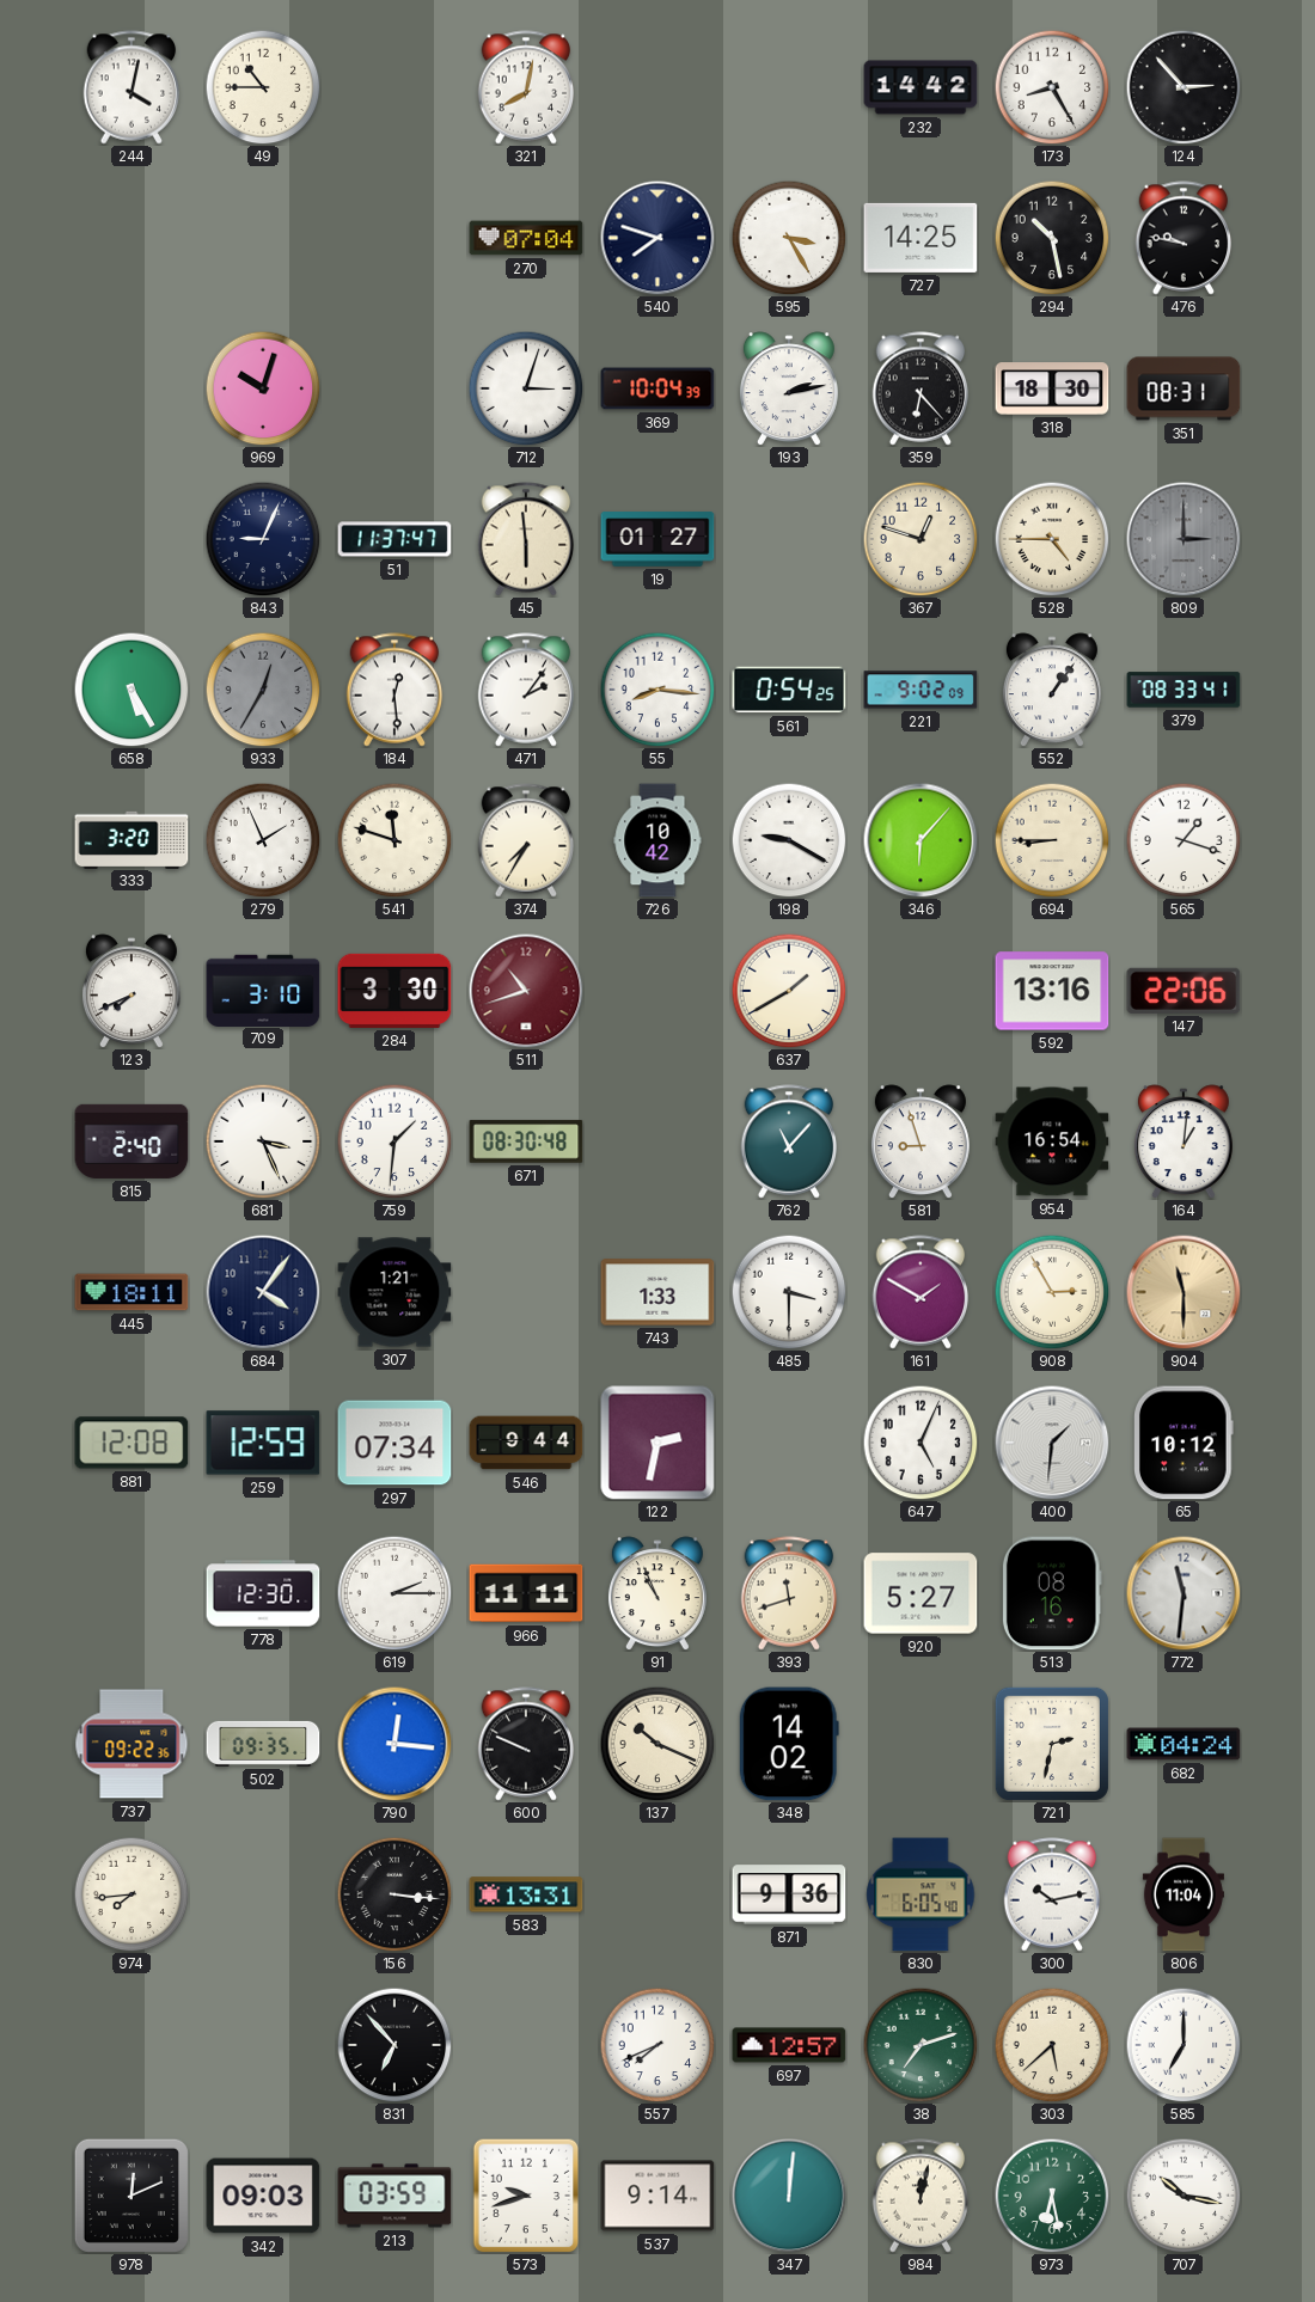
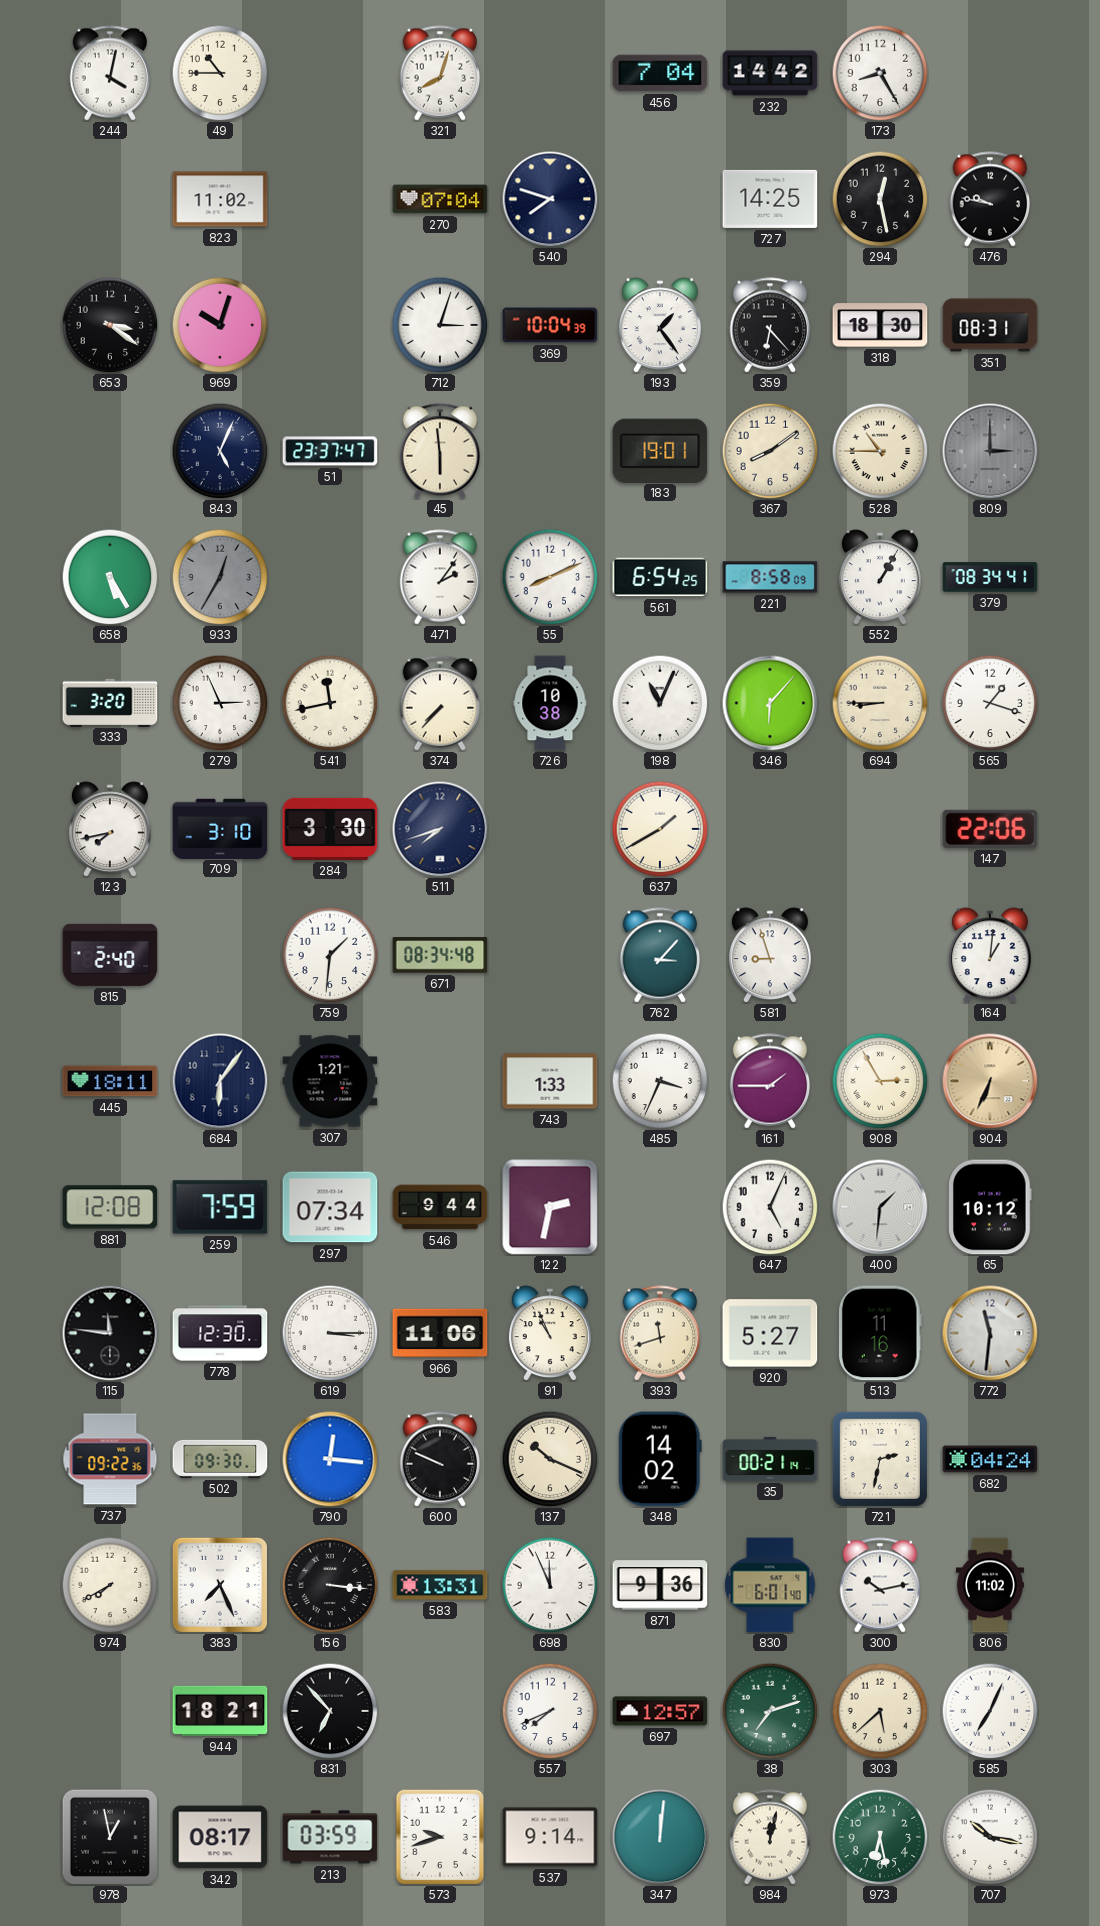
321: 8:02 -> 8:03
456: none -> 7:04
124: 2:53 -> none
823: none -> 11:02
595: 3:25 -> none
294: 10:28 -> 12:28
653: none -> 3:21
193: 2:13 -> 1:24
843: 9:04 -> 5:04
51: 11:37 -> 23:37
19: 01:27 -> none
183: none -> 19:01
367: 12:48 -> 8:09
528: 4:45 -> 10:45
184: 12:29 -> none
55: 8:16 -> 8:11
561: 0:54 -> 6:54
221: 9:02 -> 8:58
552: 1:06 -> 1:05
379: 08:33 -> 08:34
279: 1:56 -> 2:56
541: 11:48 -> 11:43
374: 7:35 -> 7:37
726: 10:42 -> 10:38
198: 9:20 -> 11:04
123: 7:41 -> 7:43
511: 10:42 -> 7:42
511 dial: burgundy -> navy
592: 13:16 -> none
681: 3:26 -> none
671: 08:30 -> 08:34
762: 11:07 -> 3:07
954: 16:54 -> none
684: 4:06 -> 6:06
485: 3:30 -> 3:34
161: 1:50 -> 1:45
904: 11:30 -> 6:34
259: 12:59 -> 7:59
115: none -> 11:46
619: 2:15 -> 3:15
966: 11:11 -> 11:06
513: 08:16 -> 11:16
502: 09:35 -> 09:30
35: none -> 00:21
974: 7:44 -> 7:40
383: none -> 7:26
698: none -> 11:56
830: 6:05 -> 6:01
806: 11:04 -> 11:02
944: none -> 18:21
585: 7:00 -> 7:04
978: 12:11 -> 12:58
342: 09:03 -> 08:17
